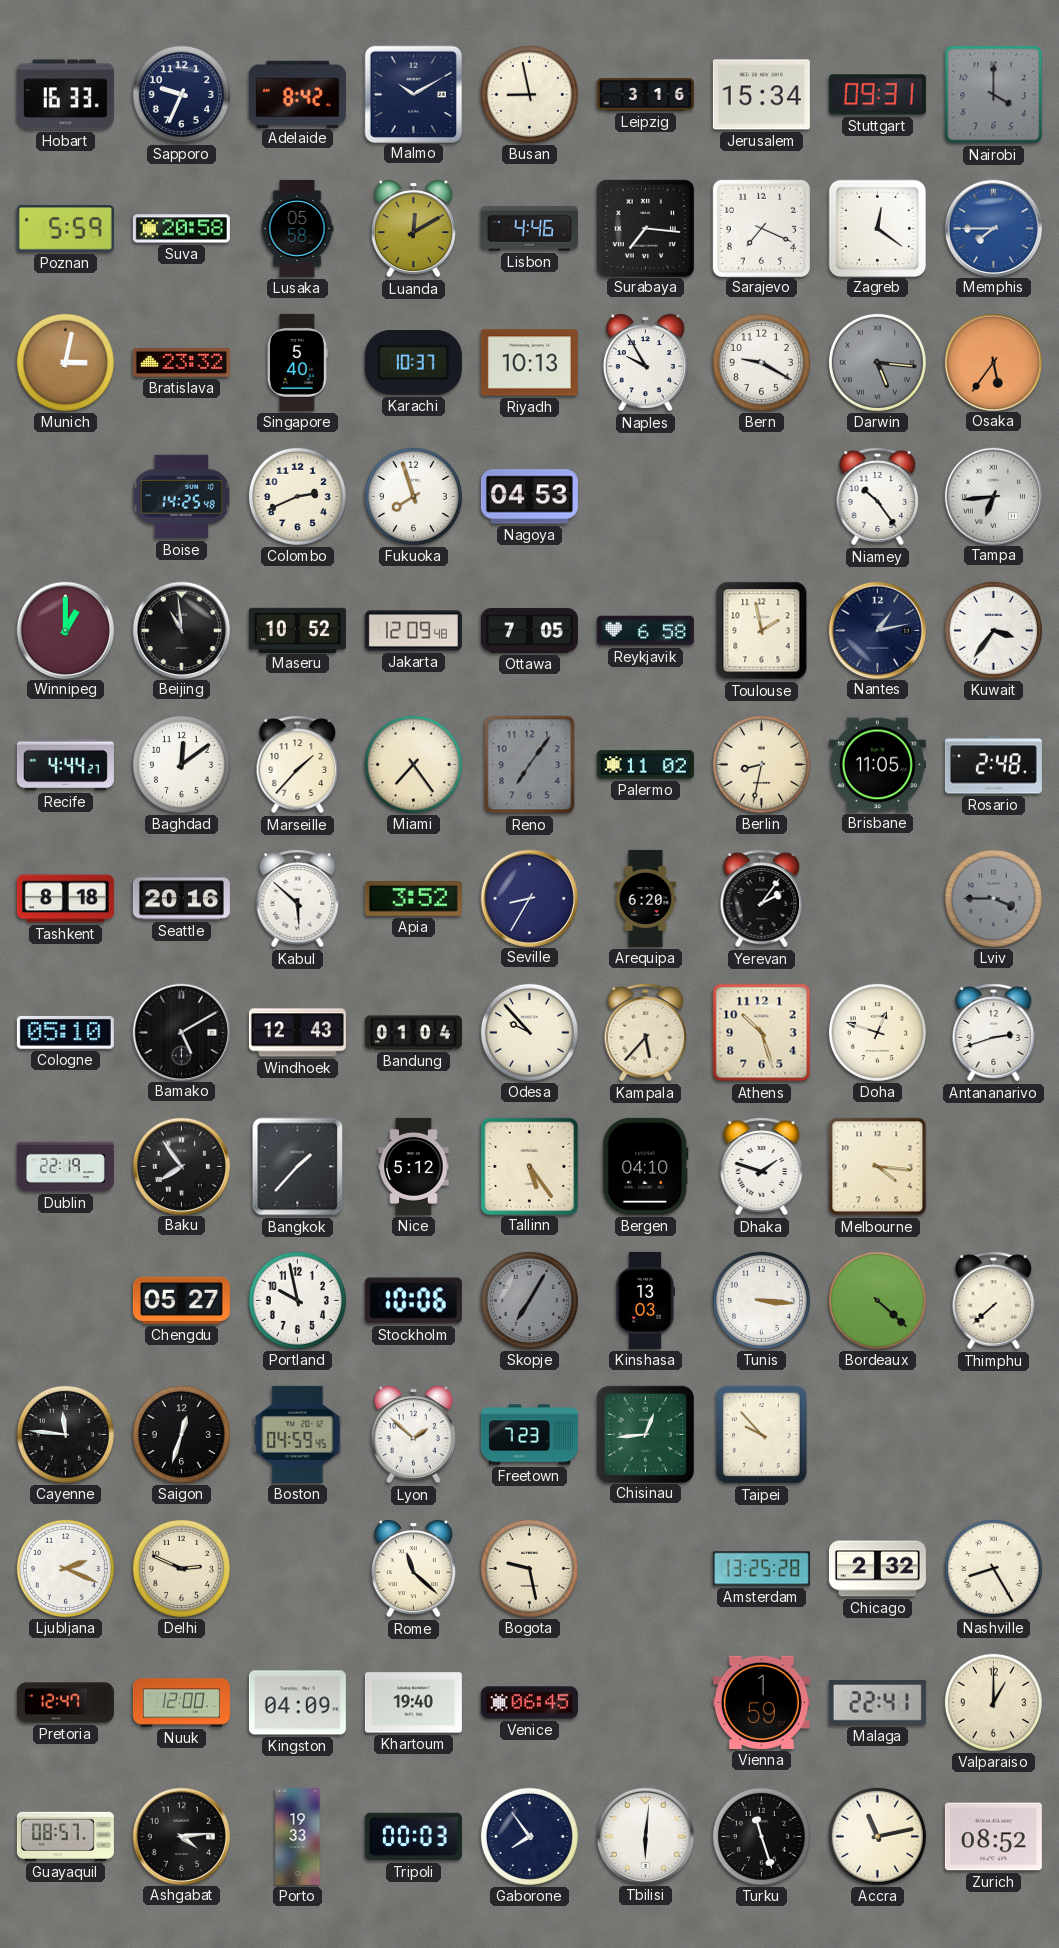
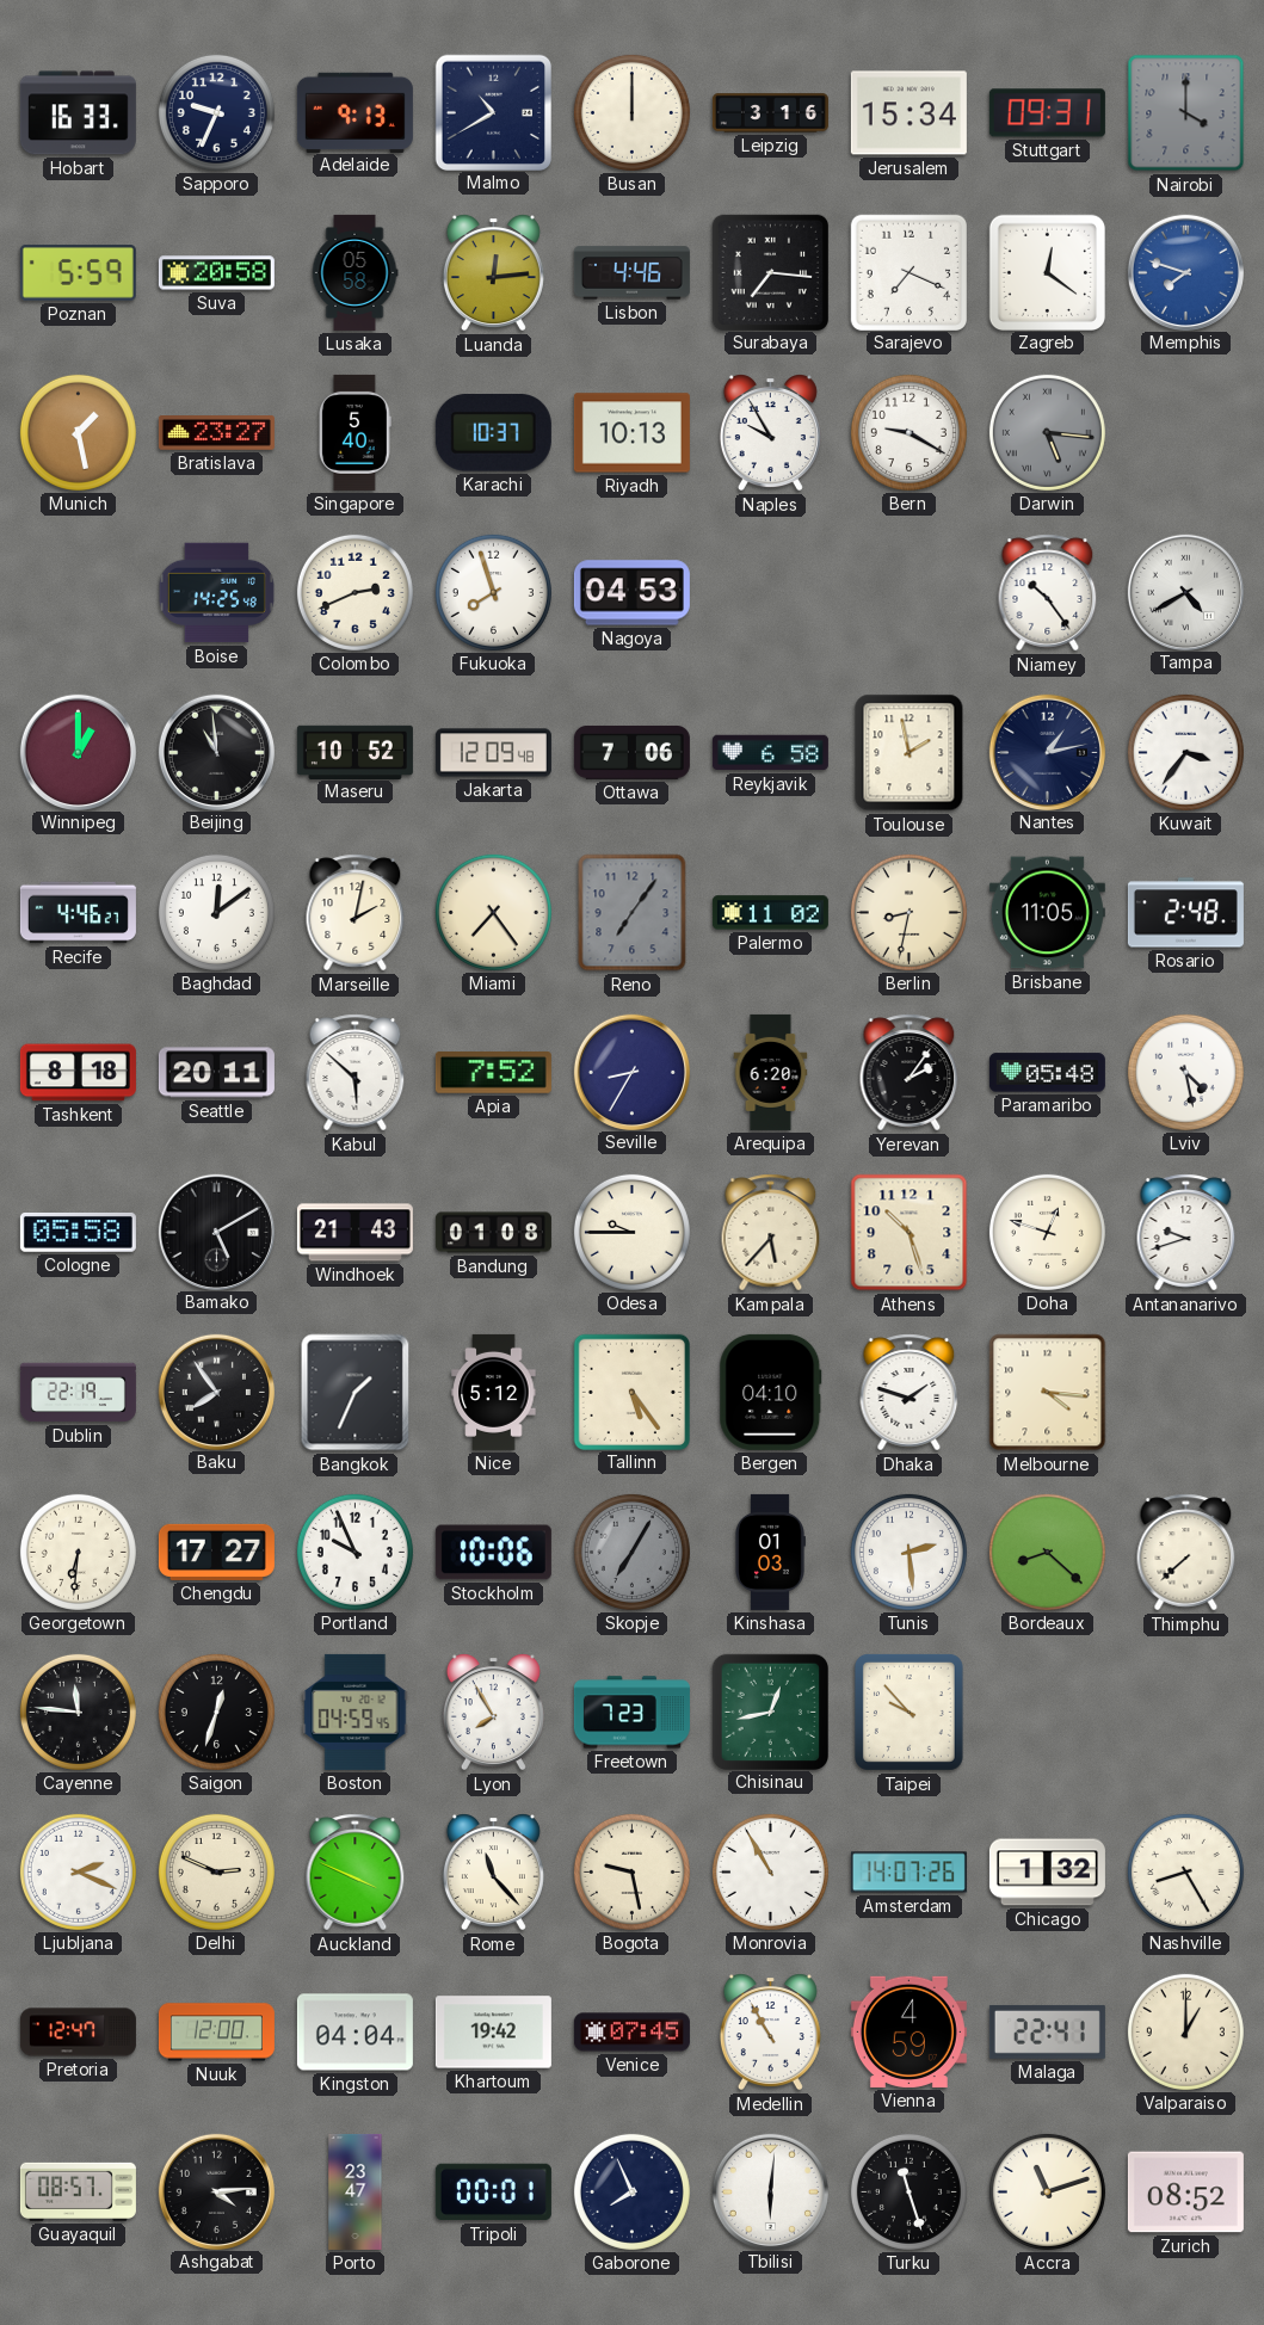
Adelaide: 8:42 -> 9:13
Malmo: 10:10 -> 10:40
Busan: 8:58 -> 12:00
Luanda: 12:10 -> 12:14
Memphis: 7:45 -> 7:48
Munich: 3:02 -> 1:28
Bratislava: 23:32 -> 23:27
Osaka: 5:36 -> none
Tampa: 6:44 -> 4:40
Ottawa: 7:05 -> 7:06
Recife: 4:44 -> 4:46
Marseille: 1:37 -> 2:02
Seattle: 20:16 -> 20:11
Apia: 3:52 -> 7:52
Paramaribo: none -> 05:48
Lviv: 3:45 -> 4:28
Lviv dial: grey -> white
Cologne: 05:10 -> 05:58
Windhoek: 12:43 -> 21:43
Bandung: 01:04 -> 01:08
Odesa: 9:53 -> 9:45
Antananarivo: 2:42 -> 9:42
Bangkok: 1:37 -> 1:34
Georgetown: none -> 6:31
Chengdu: 05:27 -> 17:27
Portland: 9:58 -> 9:56
Kinshasa: 13:03 -> 01:03
Tunis: 3:16 -> 2:29
Bordeaux: 4:22 -> 8:22
Lyon: 1:52 -> 7:55
Chisinau: 12:44 -> 12:43
Auckland: none -> 3:49
Rome: 11:22 -> 11:23
Monrovia: none -> 10:55
Amsterdam: 13:25 -> 14:07
Chicago: 2:32 -> 1:32
Kingston: 04:09 -> 04:04
Khartoum: 19:40 -> 19:42
Venice: 06:45 -> 07:45
Medellin: none -> 10:55
Vienna: 1:59 -> 4:59
Porto: 19:33 -> 23:47
Tripoli: 00:03 -> 00:01
Gaborone: 7:54 -> 7:56
Accra: 11:13 -> 11:12
